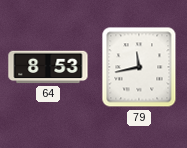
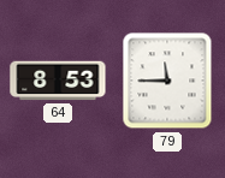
79: 11:43 -> 11:45
